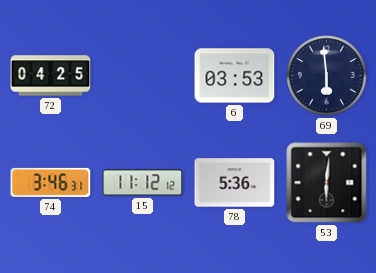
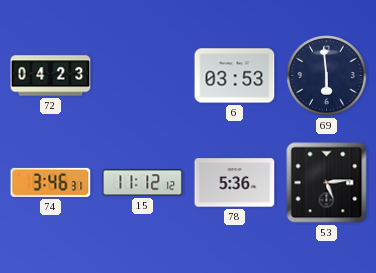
72: 04:25 -> 04:23
53: 6:01 -> 5:14
